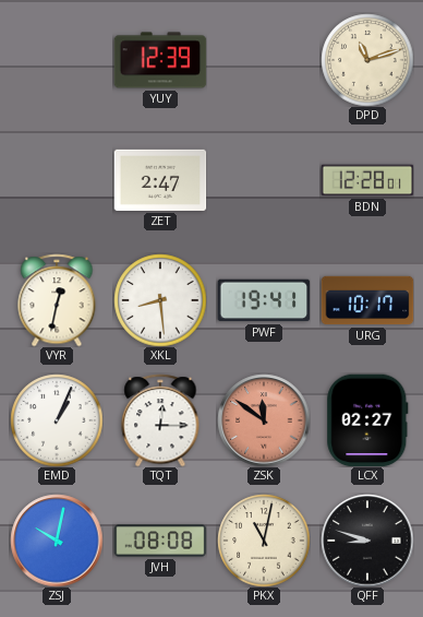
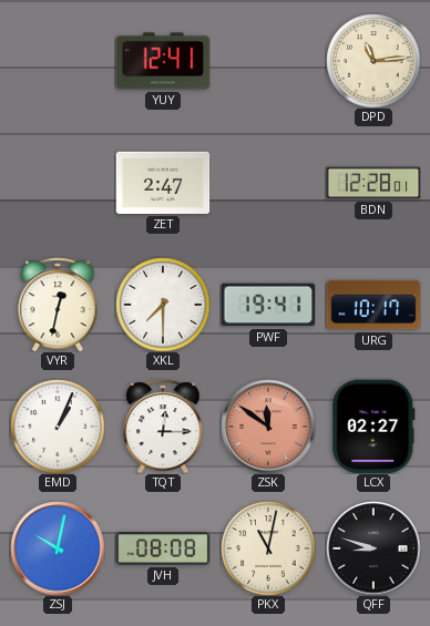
YUY: 12:39 -> 12:41
DPD: 11:12 -> 11:14
XKL: 8:29 -> 7:30
